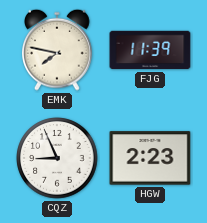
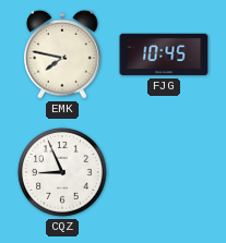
FJG: 11:39 -> 10:45
HGW: 2:23 -> none
